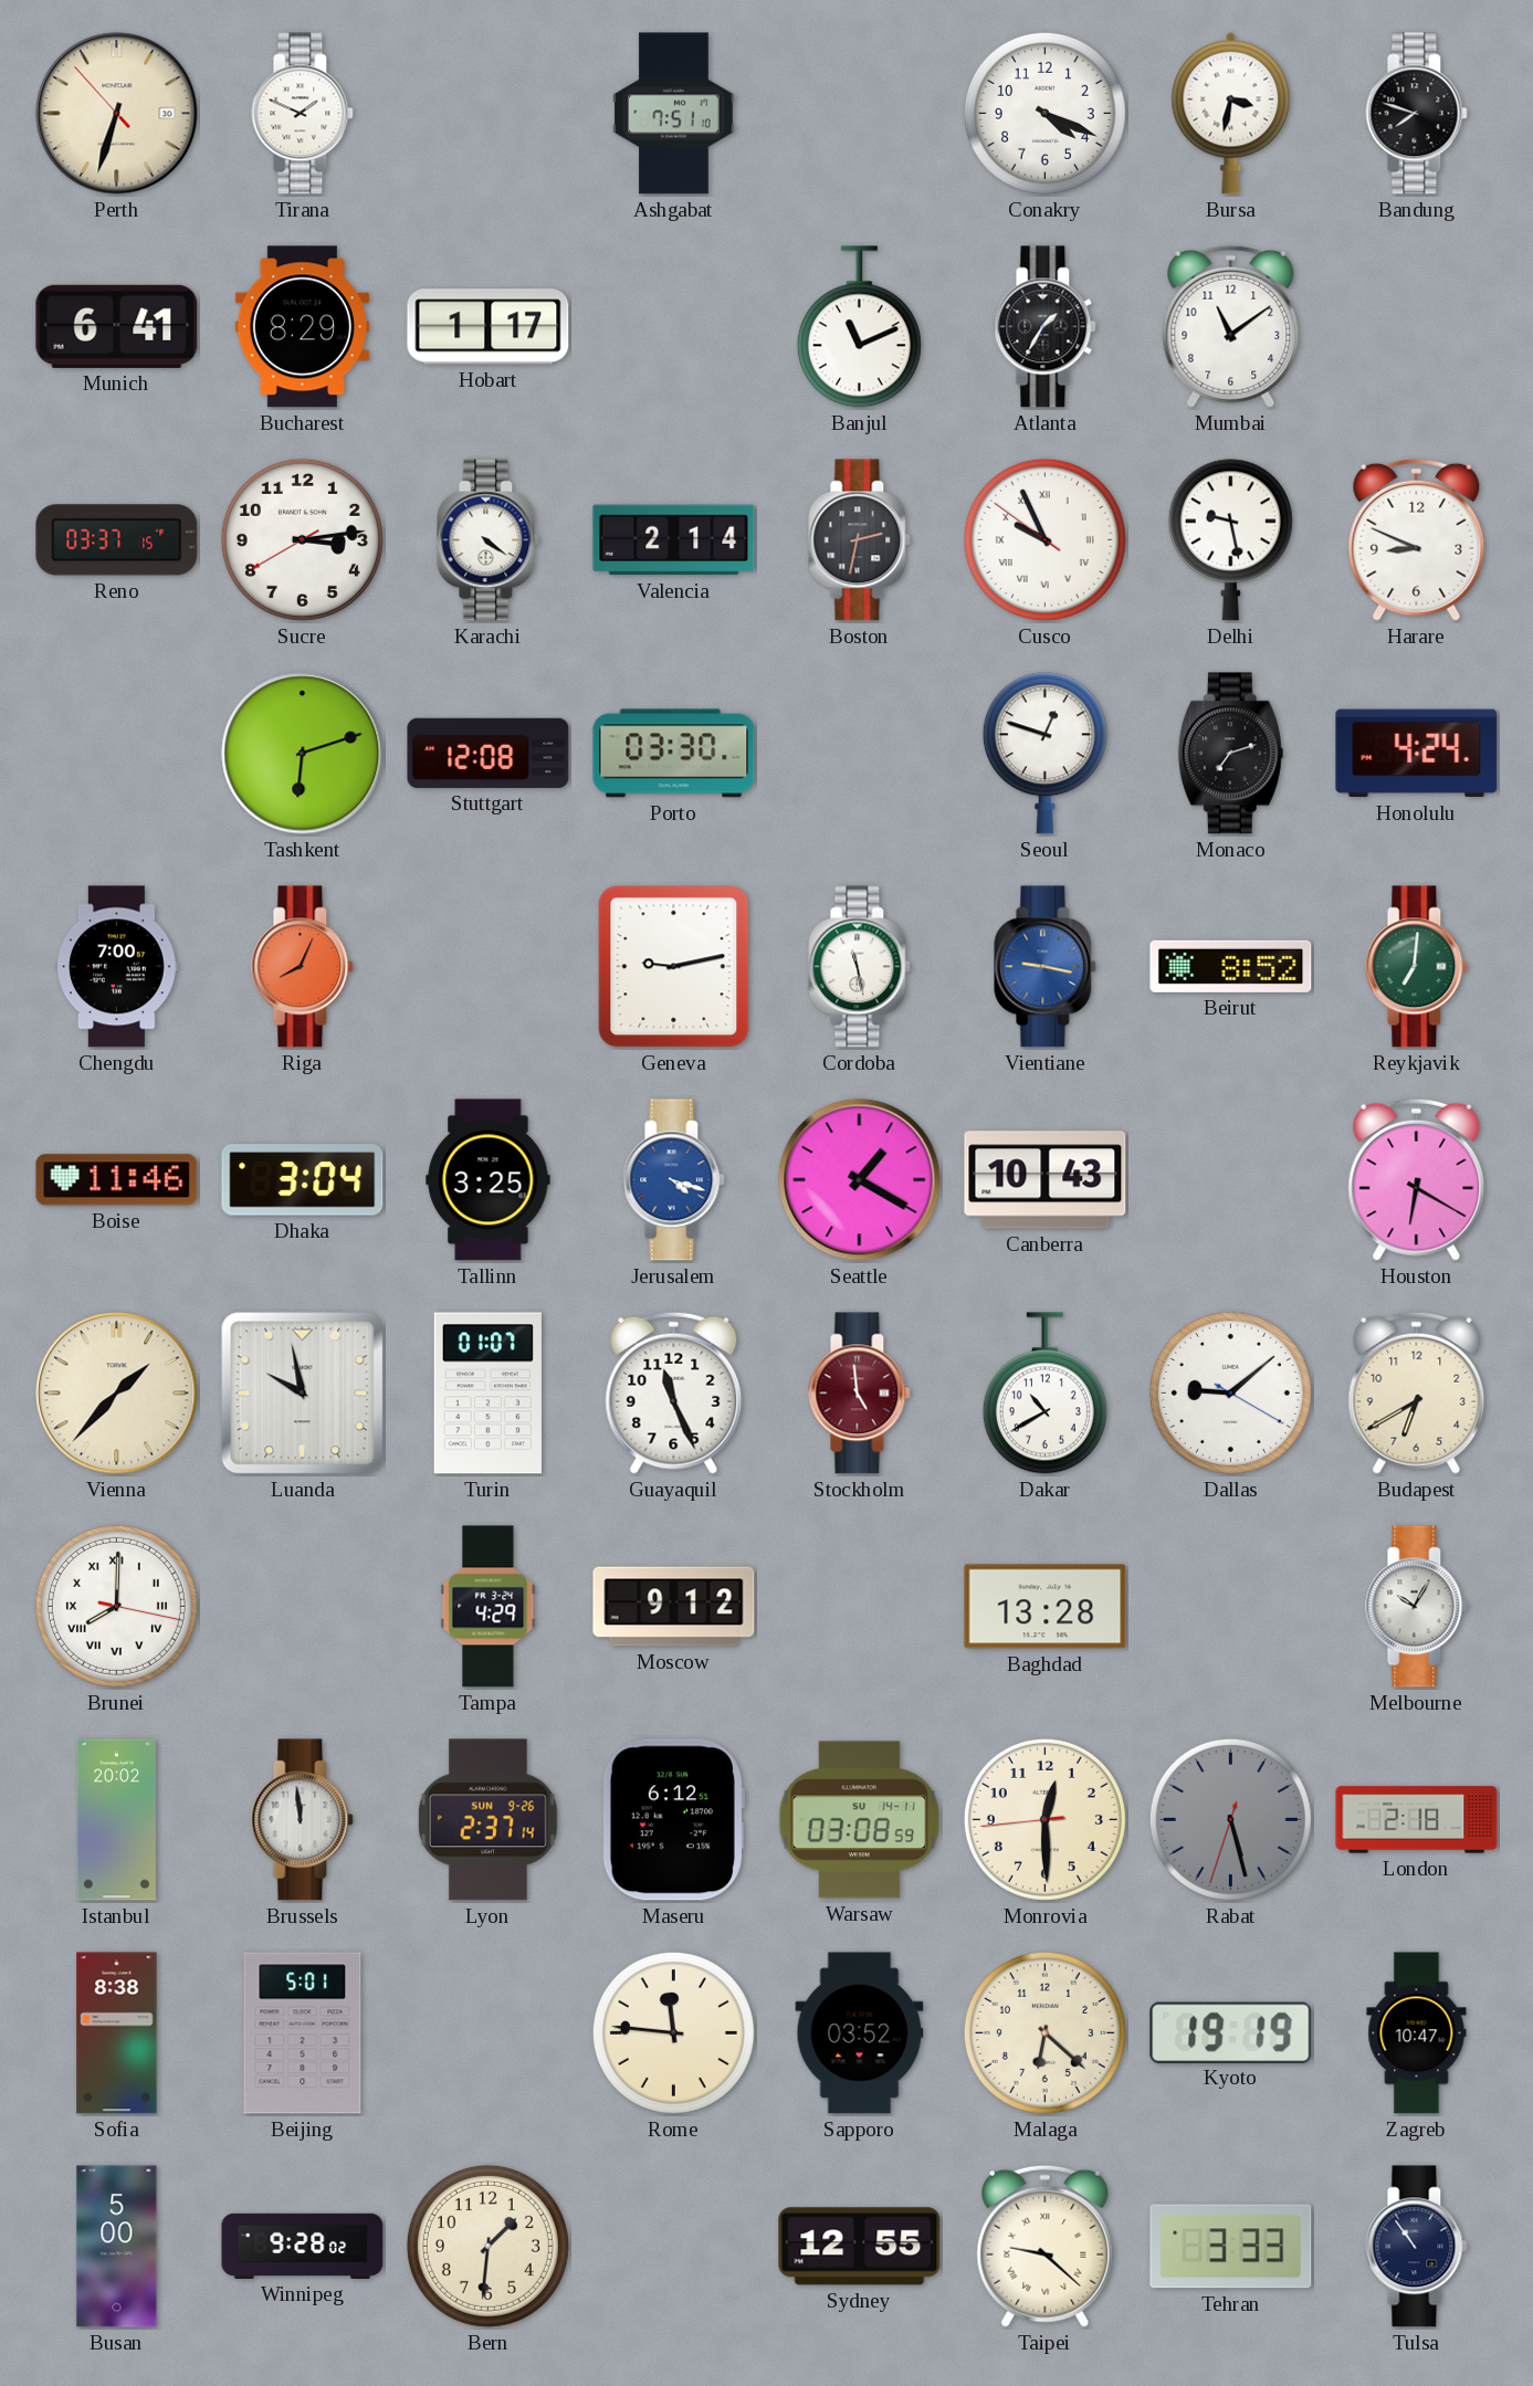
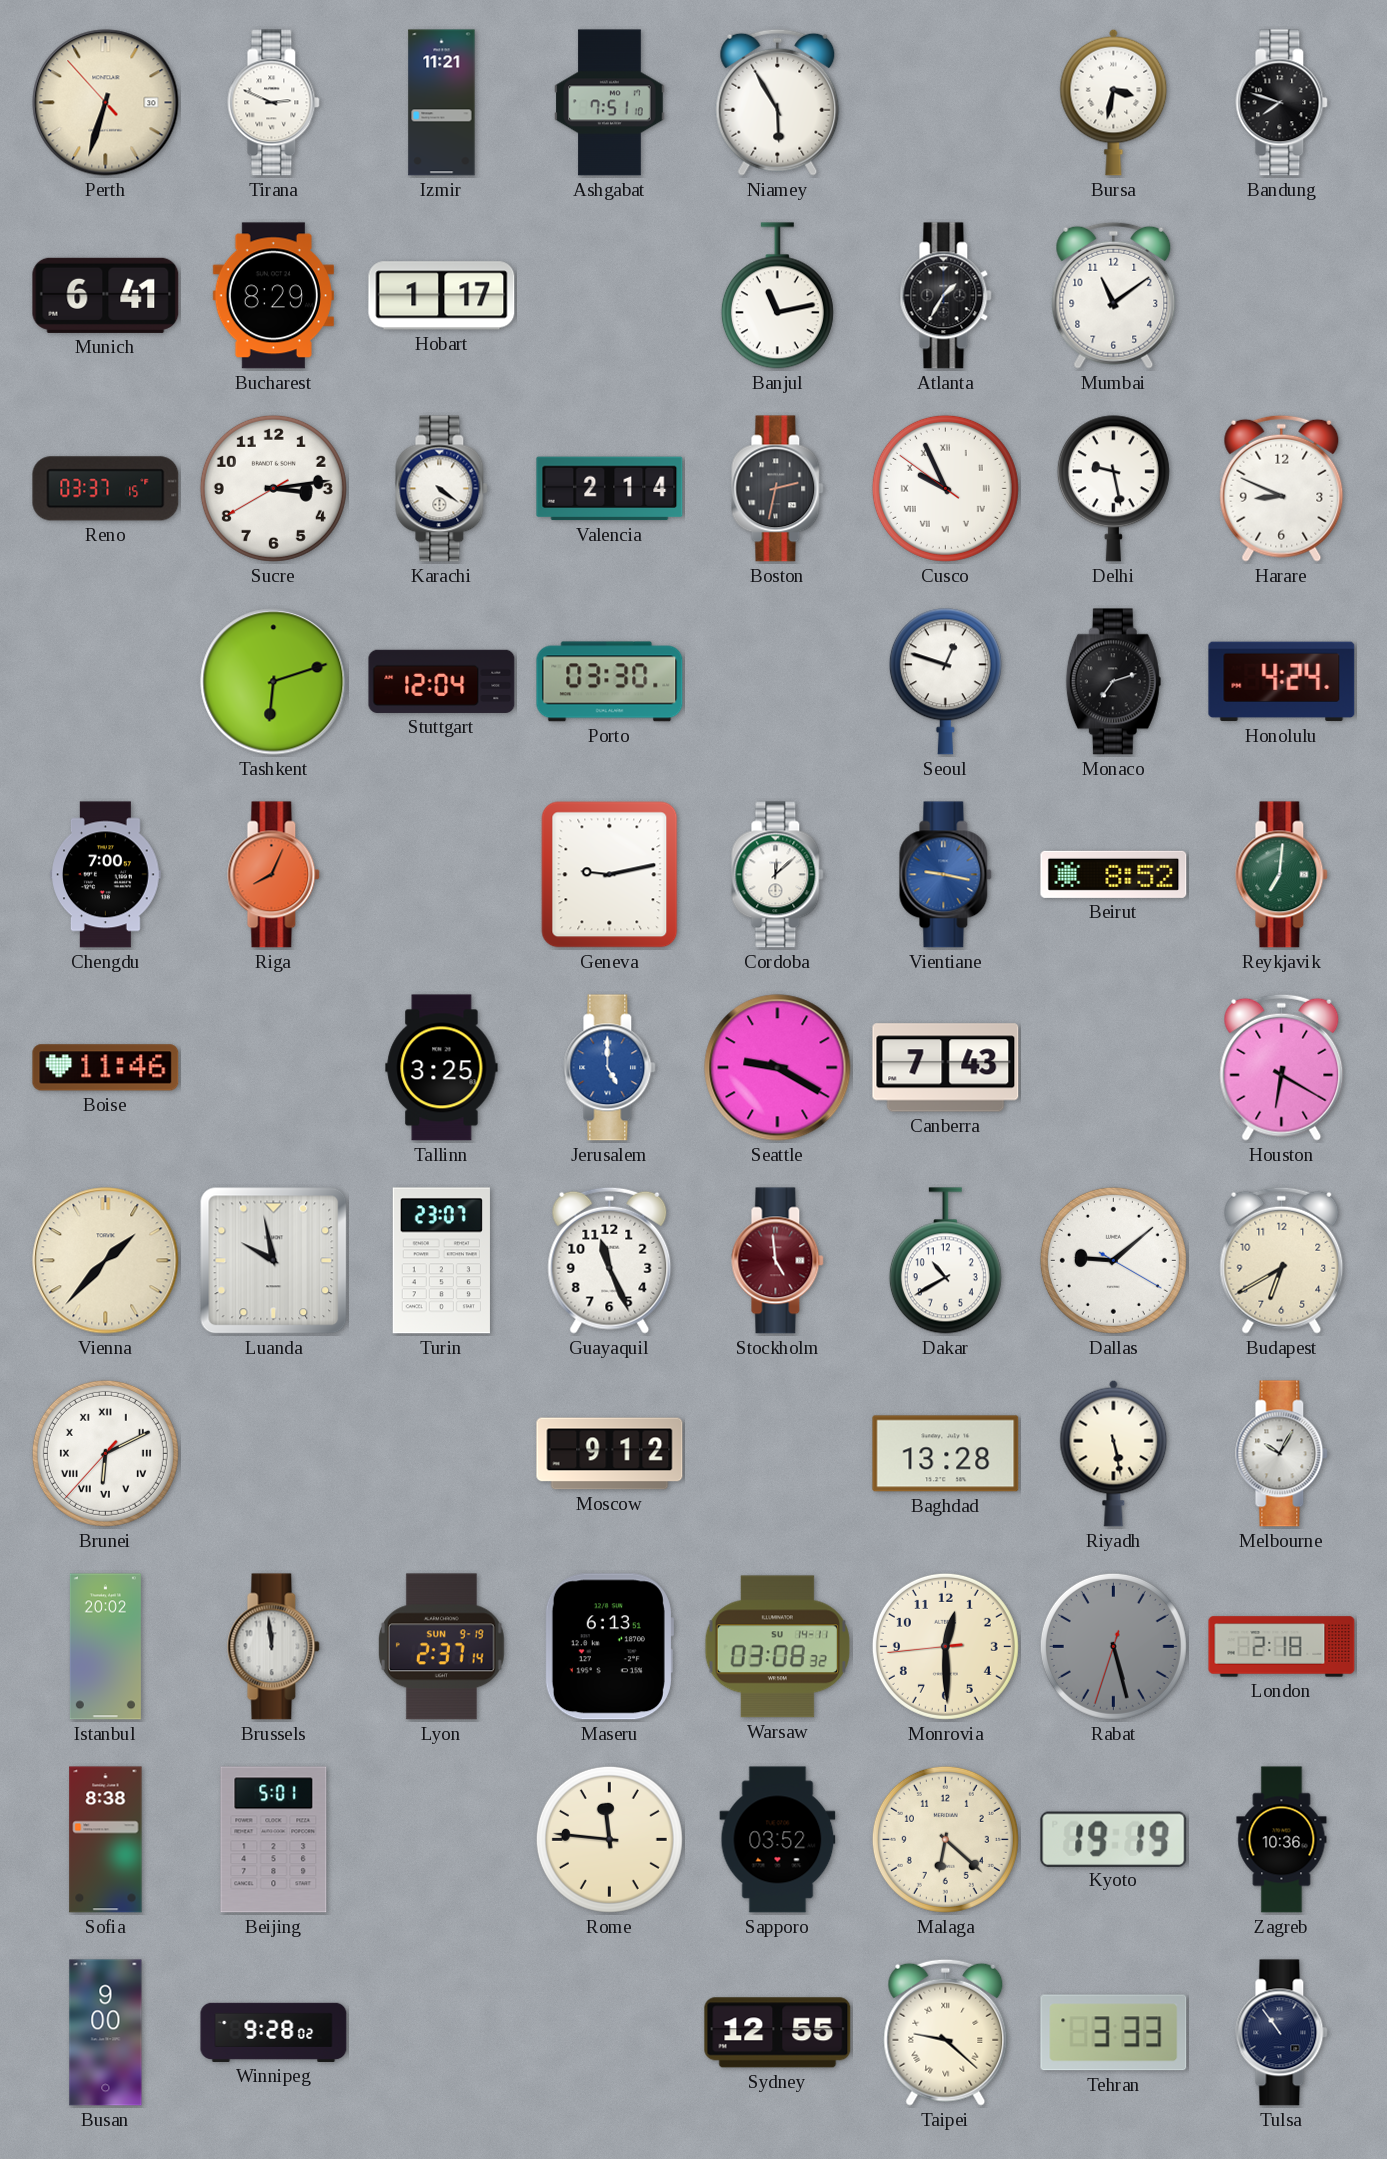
Tirana: 1:49 -> 2:49
Izmir: none -> 11:21
Niamey: none -> 5:55
Conakry: 4:19 -> none
Banjul: 11:11 -> 11:13
Stuttgart: 12:08 -> 12:04
Cordoba: 11:28 -> 12:08
Dhaka: 3:04 -> none
Jerusalem: 4:18 -> 5:00
Seattle: 1:20 -> 9:20
Canberra: 10:43 -> 7:43
Turin: 01:07 -> 23:07
Brunei: 8:00 -> 6:10
Tampa: 4:29 -> none
Riyadh: none -> 5:28
Lyon date: SUN 9-26 -> SUN 9-19
Maseru: 6:12 -> 6:13
Warsaw: 03:08:59 -> 03:08:32
Zagreb: 10:47 -> 10:36
Busan: 5:00 -> 9:00
Bern: 1:31 -> none
